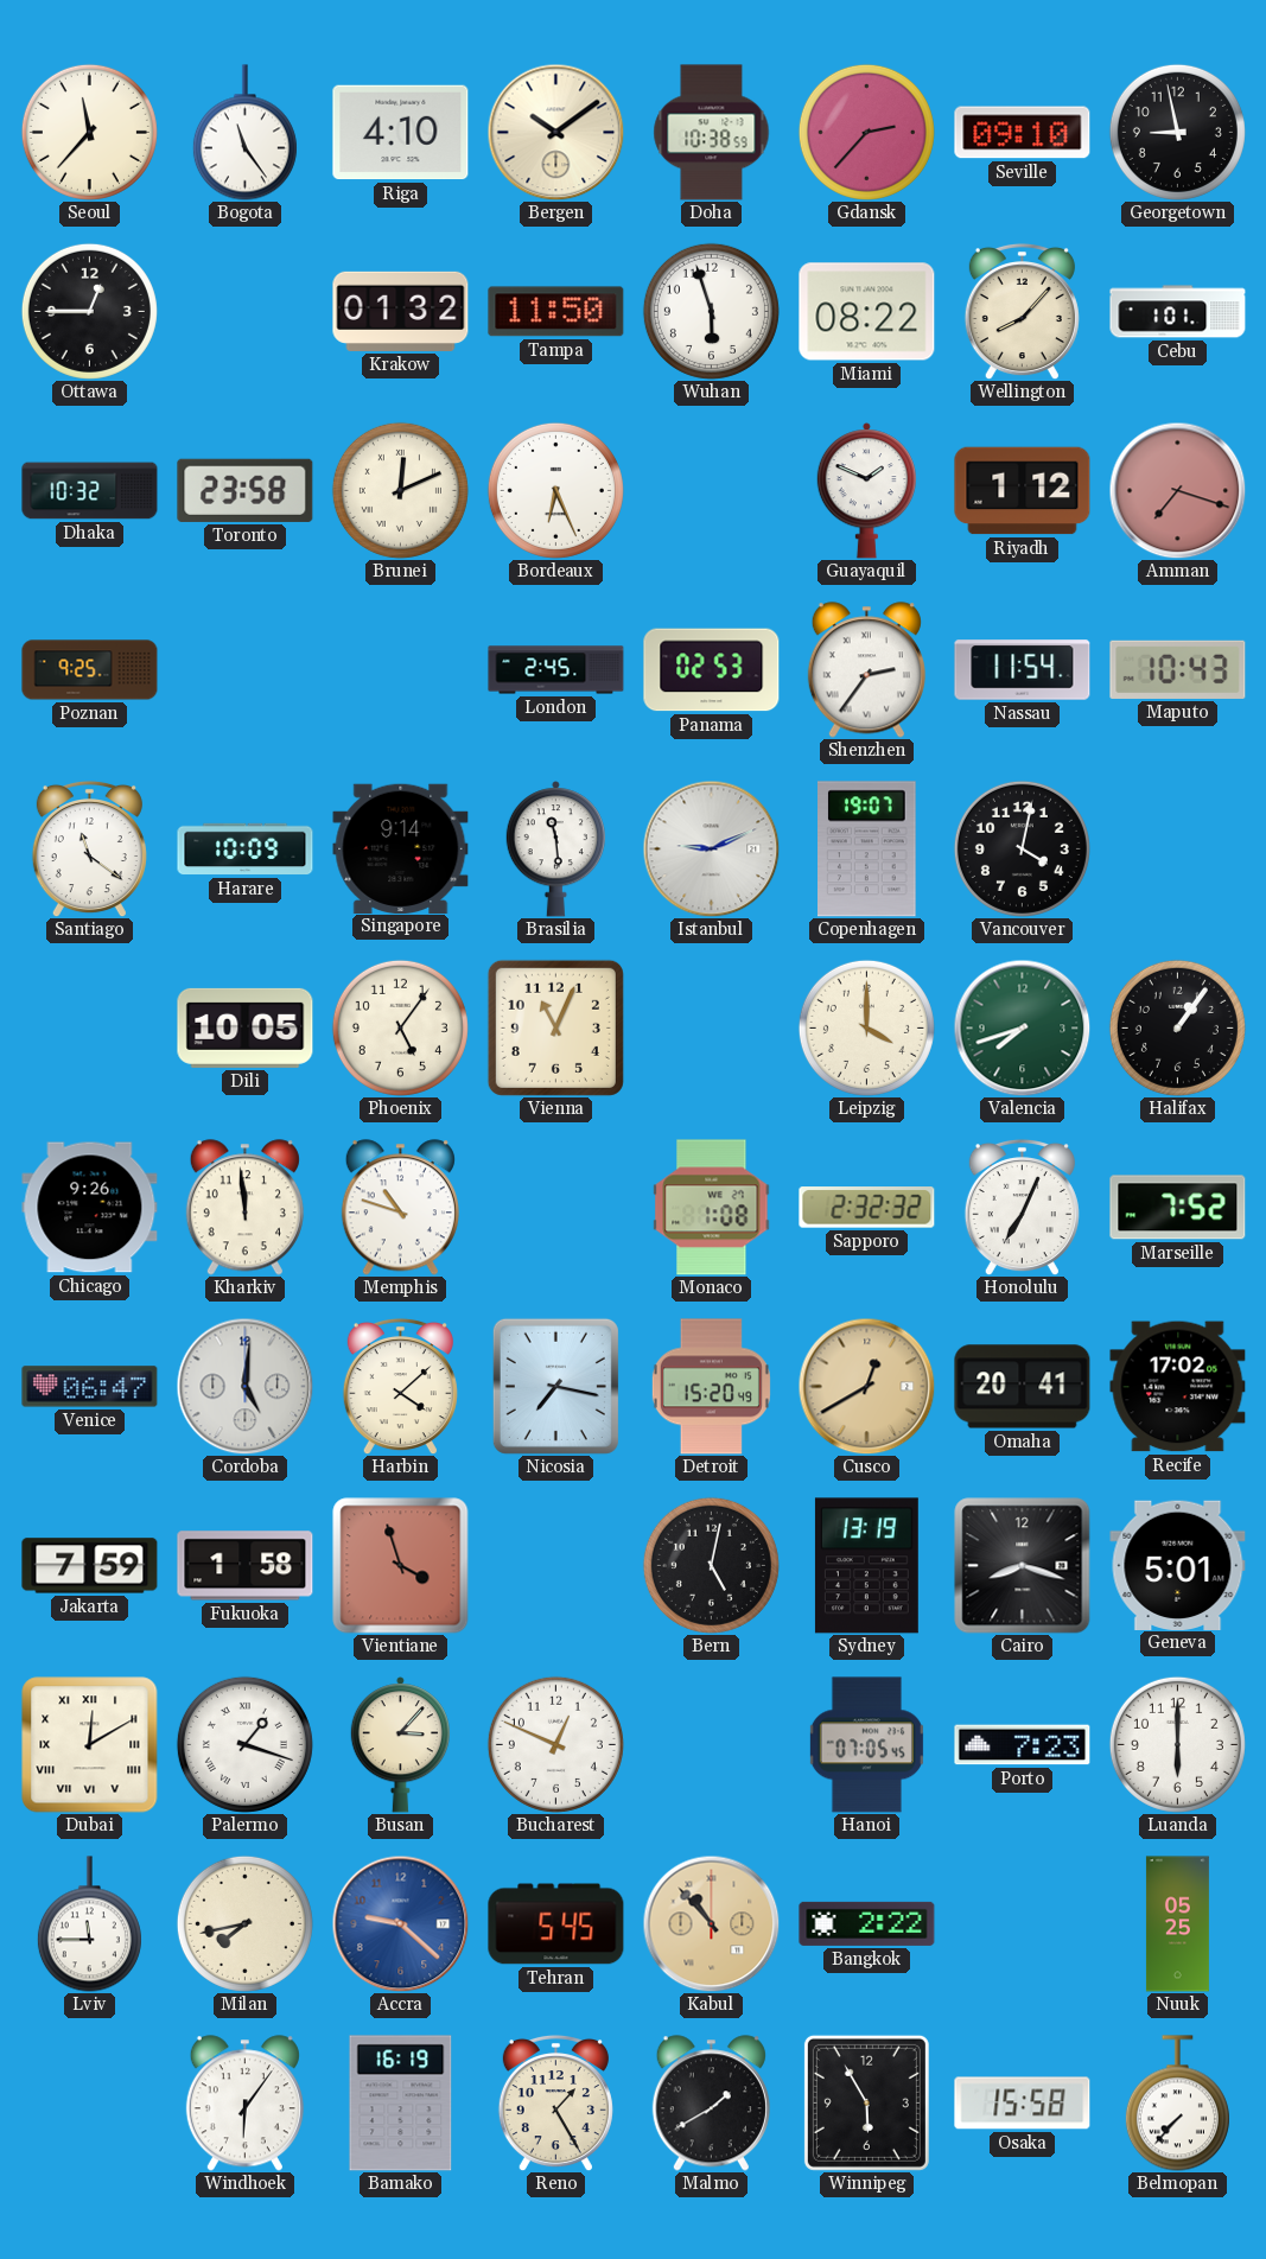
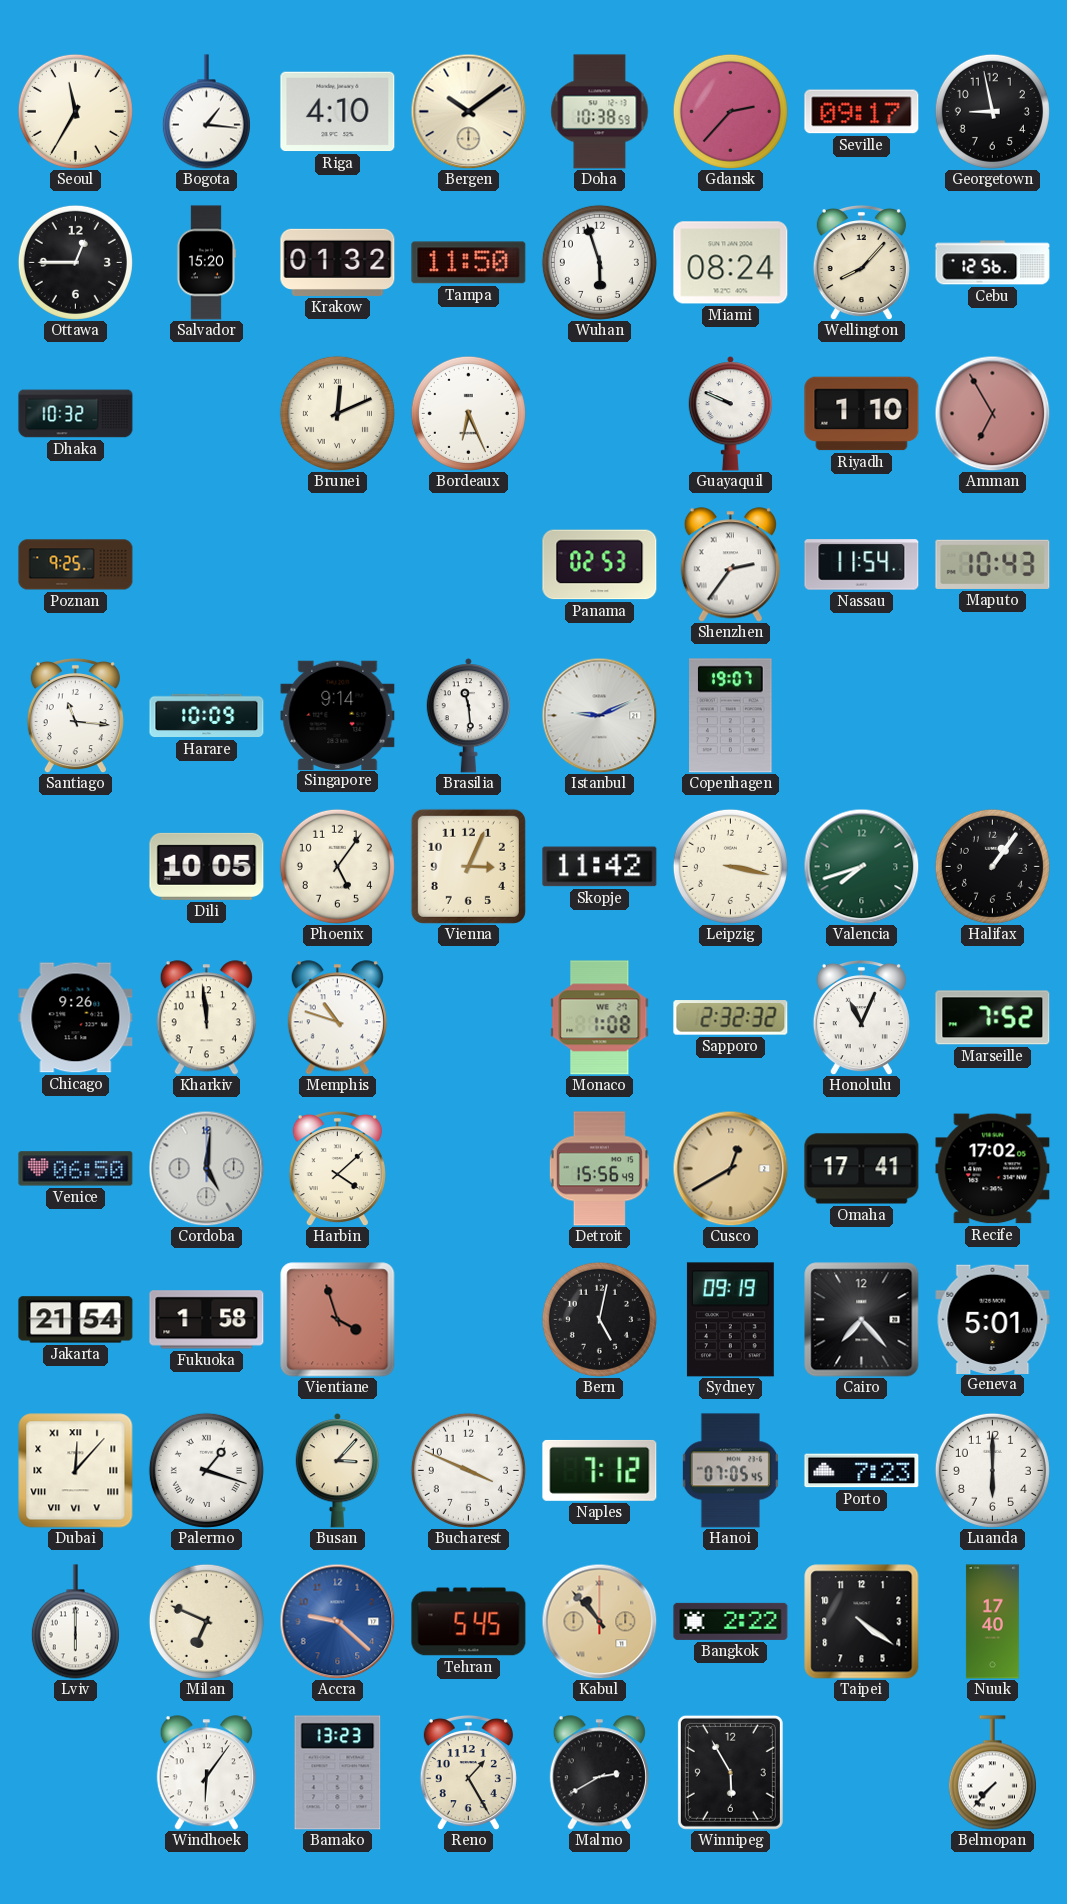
Seoul: 11:37 -> 11:35
Bogota: 11:24 -> 1:16
Seville: 09:10 -> 09:17
Salvador: none -> 15:20
Miami: 08:22 -> 08:24
Cebu: 1:01 -> 12:56
Toronto: 23:58 -> none
Guayaquil: 1:49 -> 9:49
Riyadh: 1:12 -> 1:10
Amman: 7:18 -> 6:55
London: 2:45 -> none
Santiago: 11:21 -> 11:16
Vancouver: 4:02 -> none
Vienna: 11:04 -> 3:04
Skopje: none -> 11:42
Leipzig: 4:00 -> 3:17
Honolulu: 7:04 -> 11:04
Venice: 06:47 -> 06:50
Nicosia: 7:17 -> none
Detroit: 15:20 -> 15:56
Omaha: 20:41 -> 17:41
Jakarta: 7:59 -> 21:54
Sydney: 13:19 -> 09:19
Cairo: 8:18 -> 7:23
Dubai: 12:10 -> 12:07
Bucharest: 12:49 -> 3:49
Naples: none -> 7:12
Lviv: 11:45 -> 6:00
Milan: 7:43 -> 6:49
Taipei: none -> 4:21
Nuuk: 05:25 -> 17:40
Bamako: 16:19 -> 13:23
Malmo: 1:40 -> 2:40
Osaka: 15:58 -> none
